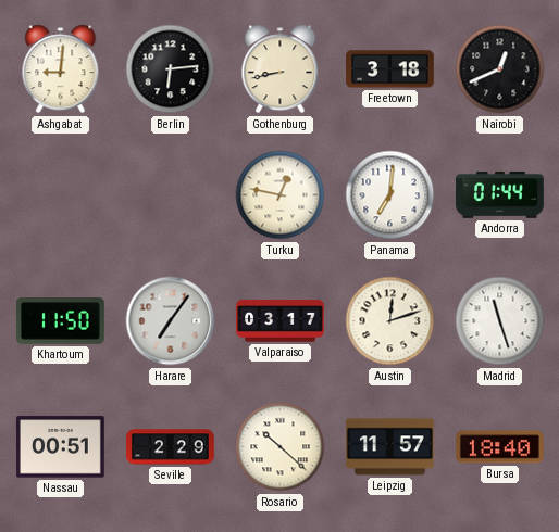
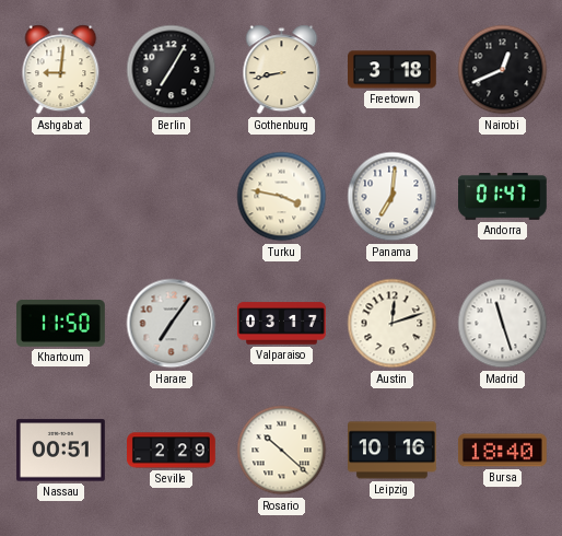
Berlin: 6:14 -> 7:05
Turku: 12:47 -> 3:47
Andorra: 01:44 -> 01:47
Leipzig: 11:57 -> 10:16
